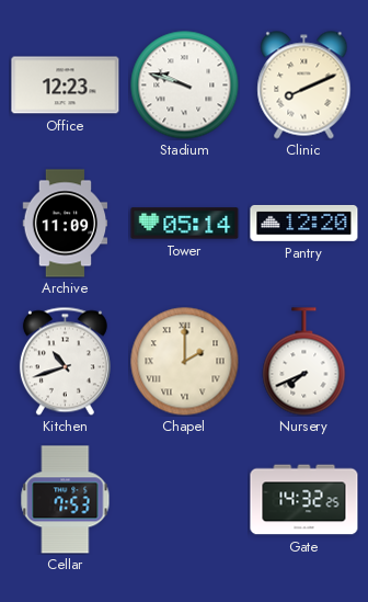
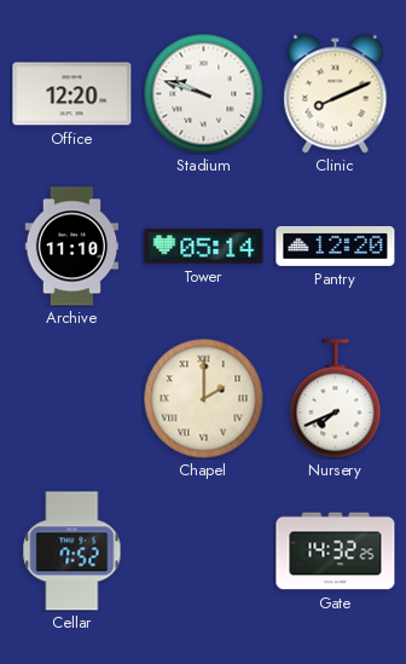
Office: 12:23 -> 12:20
Archive: 11:09 -> 11:10
Kitchen: 10:42 -> none
Cellar: 7:53 -> 7:52
